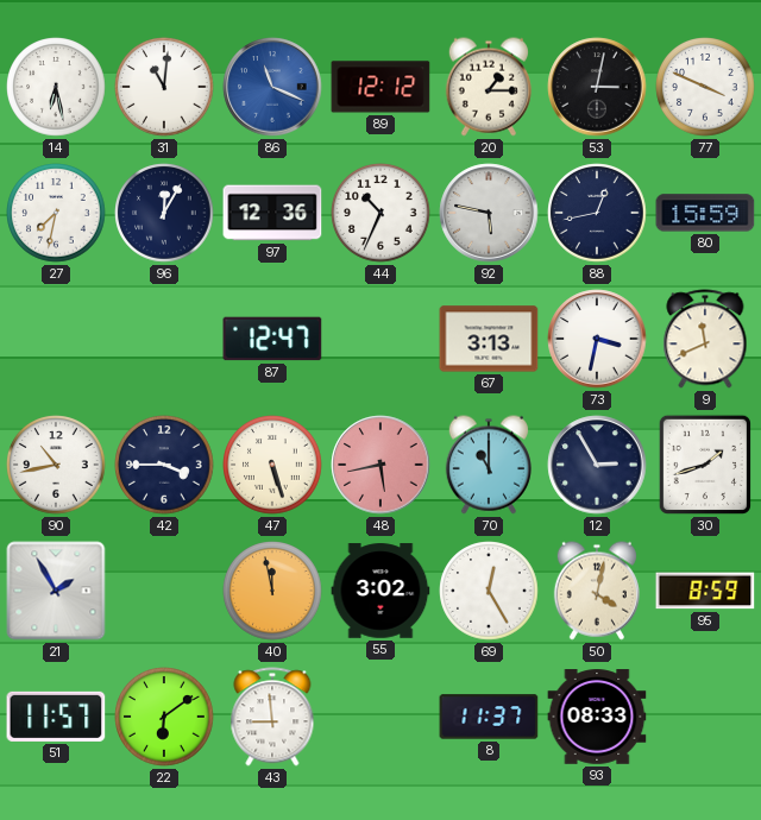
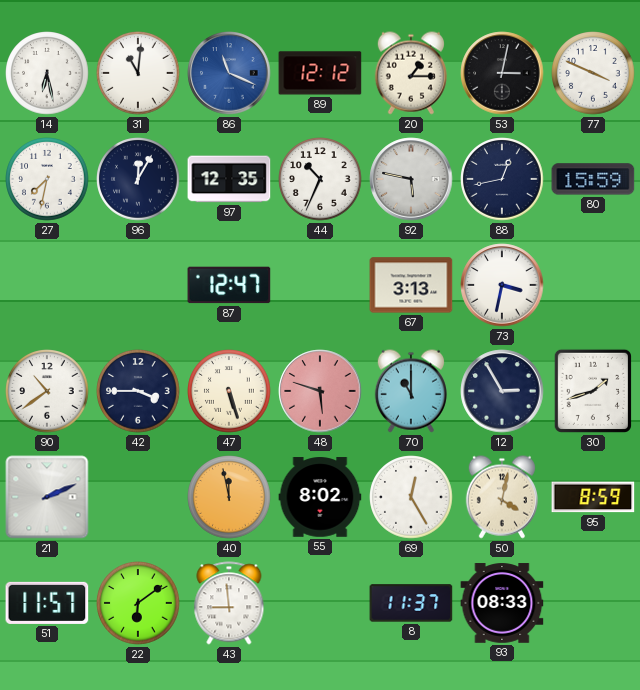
97: 12:36 -> 12:35
9: 11:41 -> none
90: 10:43 -> 10:39
48: 5:43 -> 5:48
21: 1:55 -> 2:11
55: 3:02 -> 8:02
